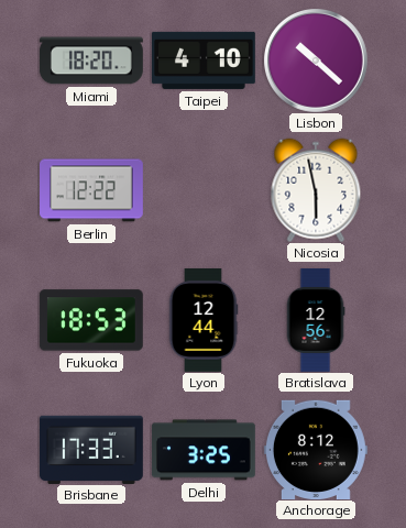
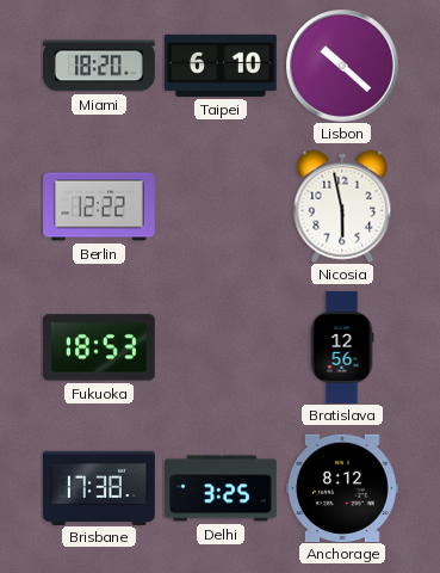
Taipei: 4:10 -> 6:10
Lyon: 12:44 -> none
Brisbane: 17:33 -> 17:38
